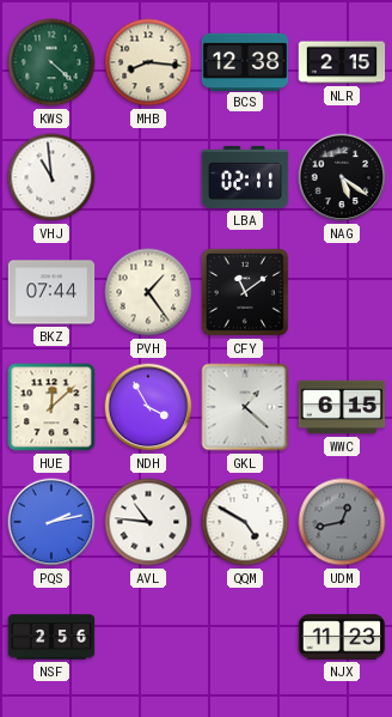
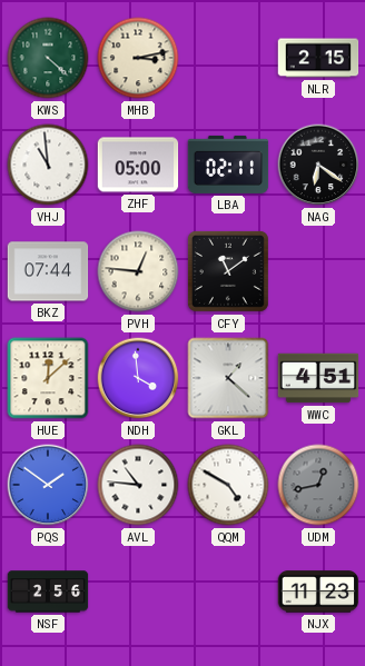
MHB: 8:16 -> 3:13
BCS: 12:38 -> none
ZHF: none -> 05:00
NAG: 5:21 -> 6:21
PVH: 1:24 -> 12:46
NDH: 3:55 -> 3:59
WWC: 6:15 -> 4:51
PQS: 2:13 -> 1:51
